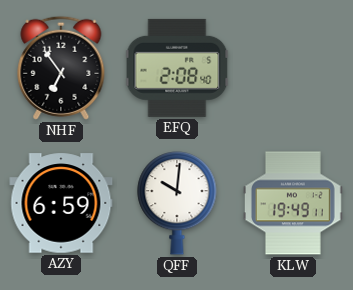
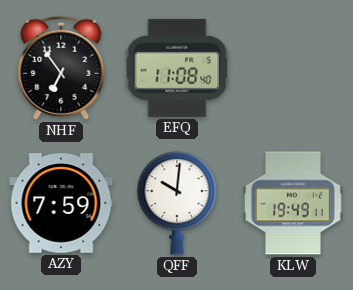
EFQ: 2:08 -> 11:08
AZY: 6:59 -> 7:59
